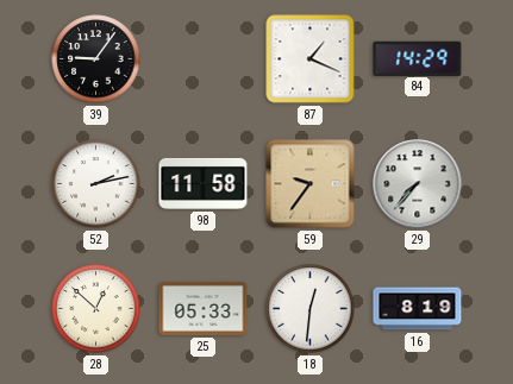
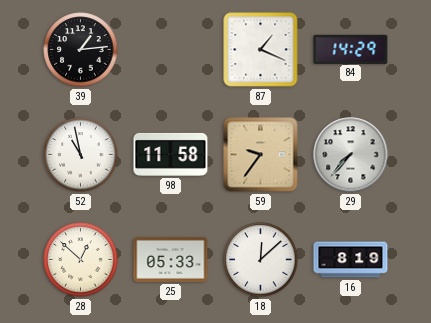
39: 9:06 -> 1:14
52: 2:13 -> 10:58
18: 12:31 -> 12:08
